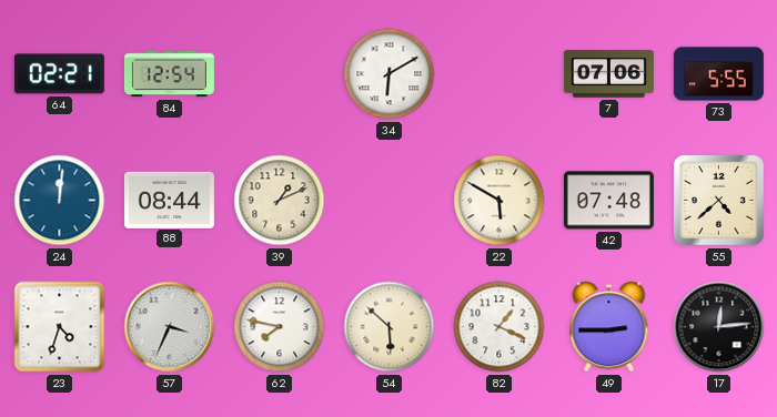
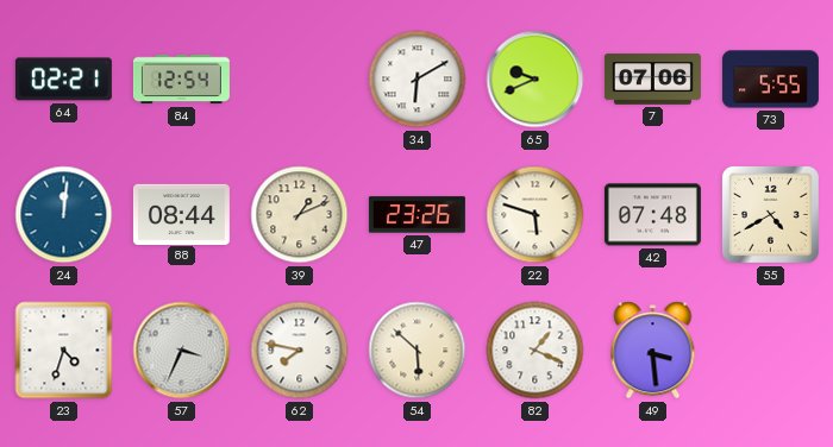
65: none -> 9:41
47: none -> 23:26
22: 5:50 -> 5:48
55: 4:38 -> 4:40
49: 2:45 -> 3:29
17: 12:14 -> none
